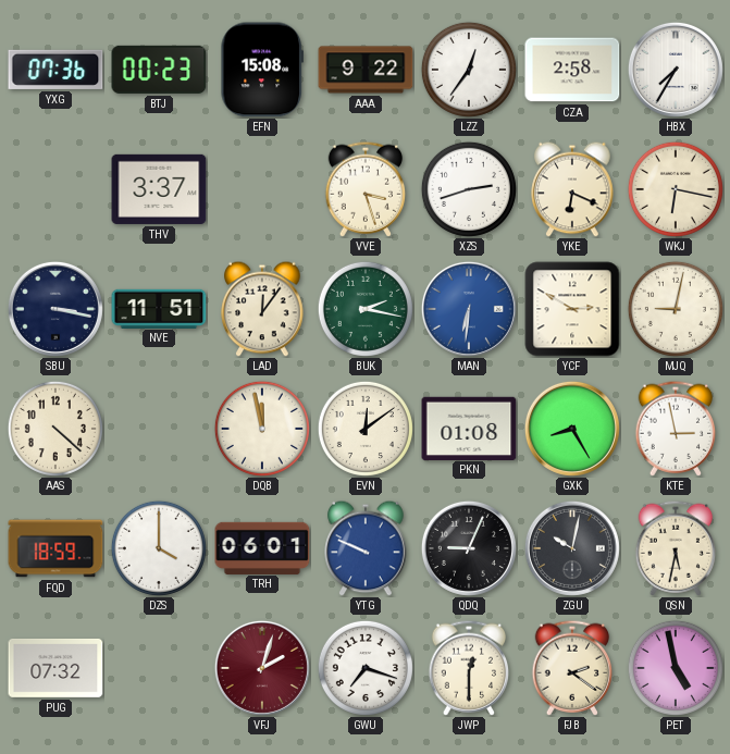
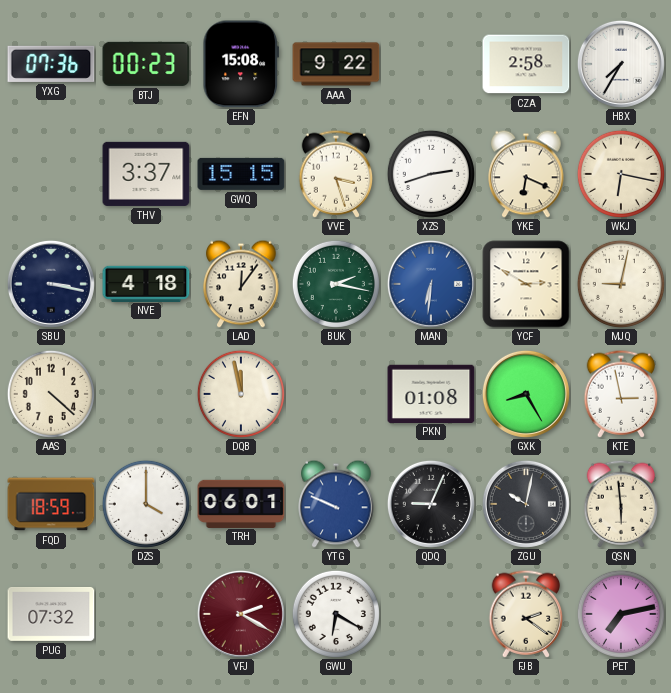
LZZ: 12:36 -> none
GWQ: none -> 15:15
NVE: 11:51 -> 4:18
EVN: 12:09 -> none
QSN: 5:32 -> 5:59
VFJ: 2:03 -> 2:20
GWU: 7:18 -> 6:20
JWP: 12:30 -> none
PET: 4:58 -> 7:13
